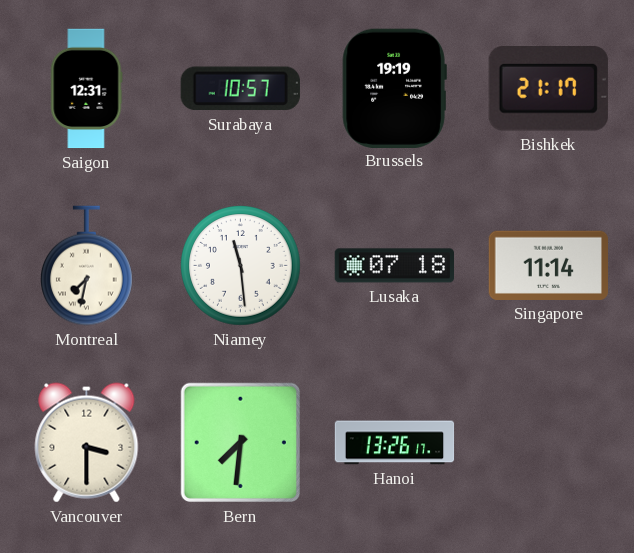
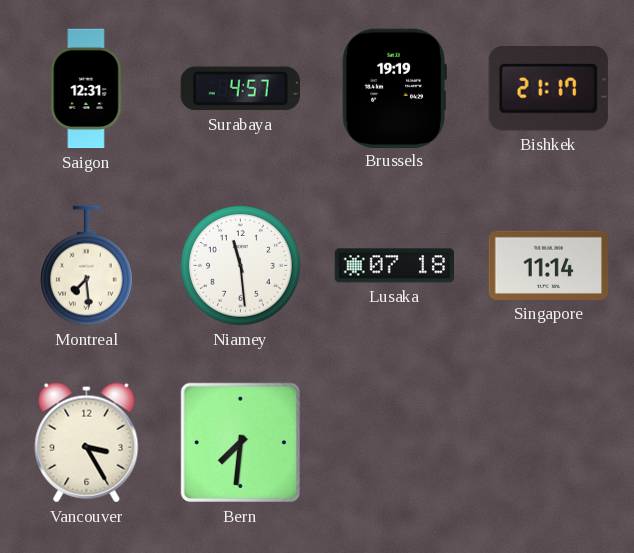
Surabaya: 10:57 -> 4:57
Montreal: 7:32 -> 7:29
Vancouver: 3:30 -> 3:25
Hanoi: 13:26 -> none
